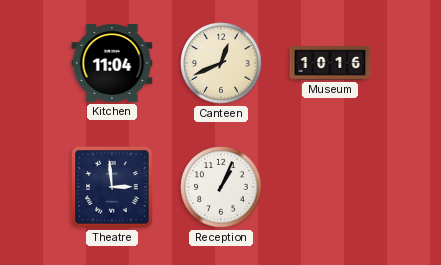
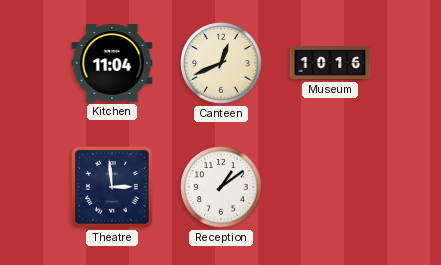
Reception: 1:04 -> 1:09
